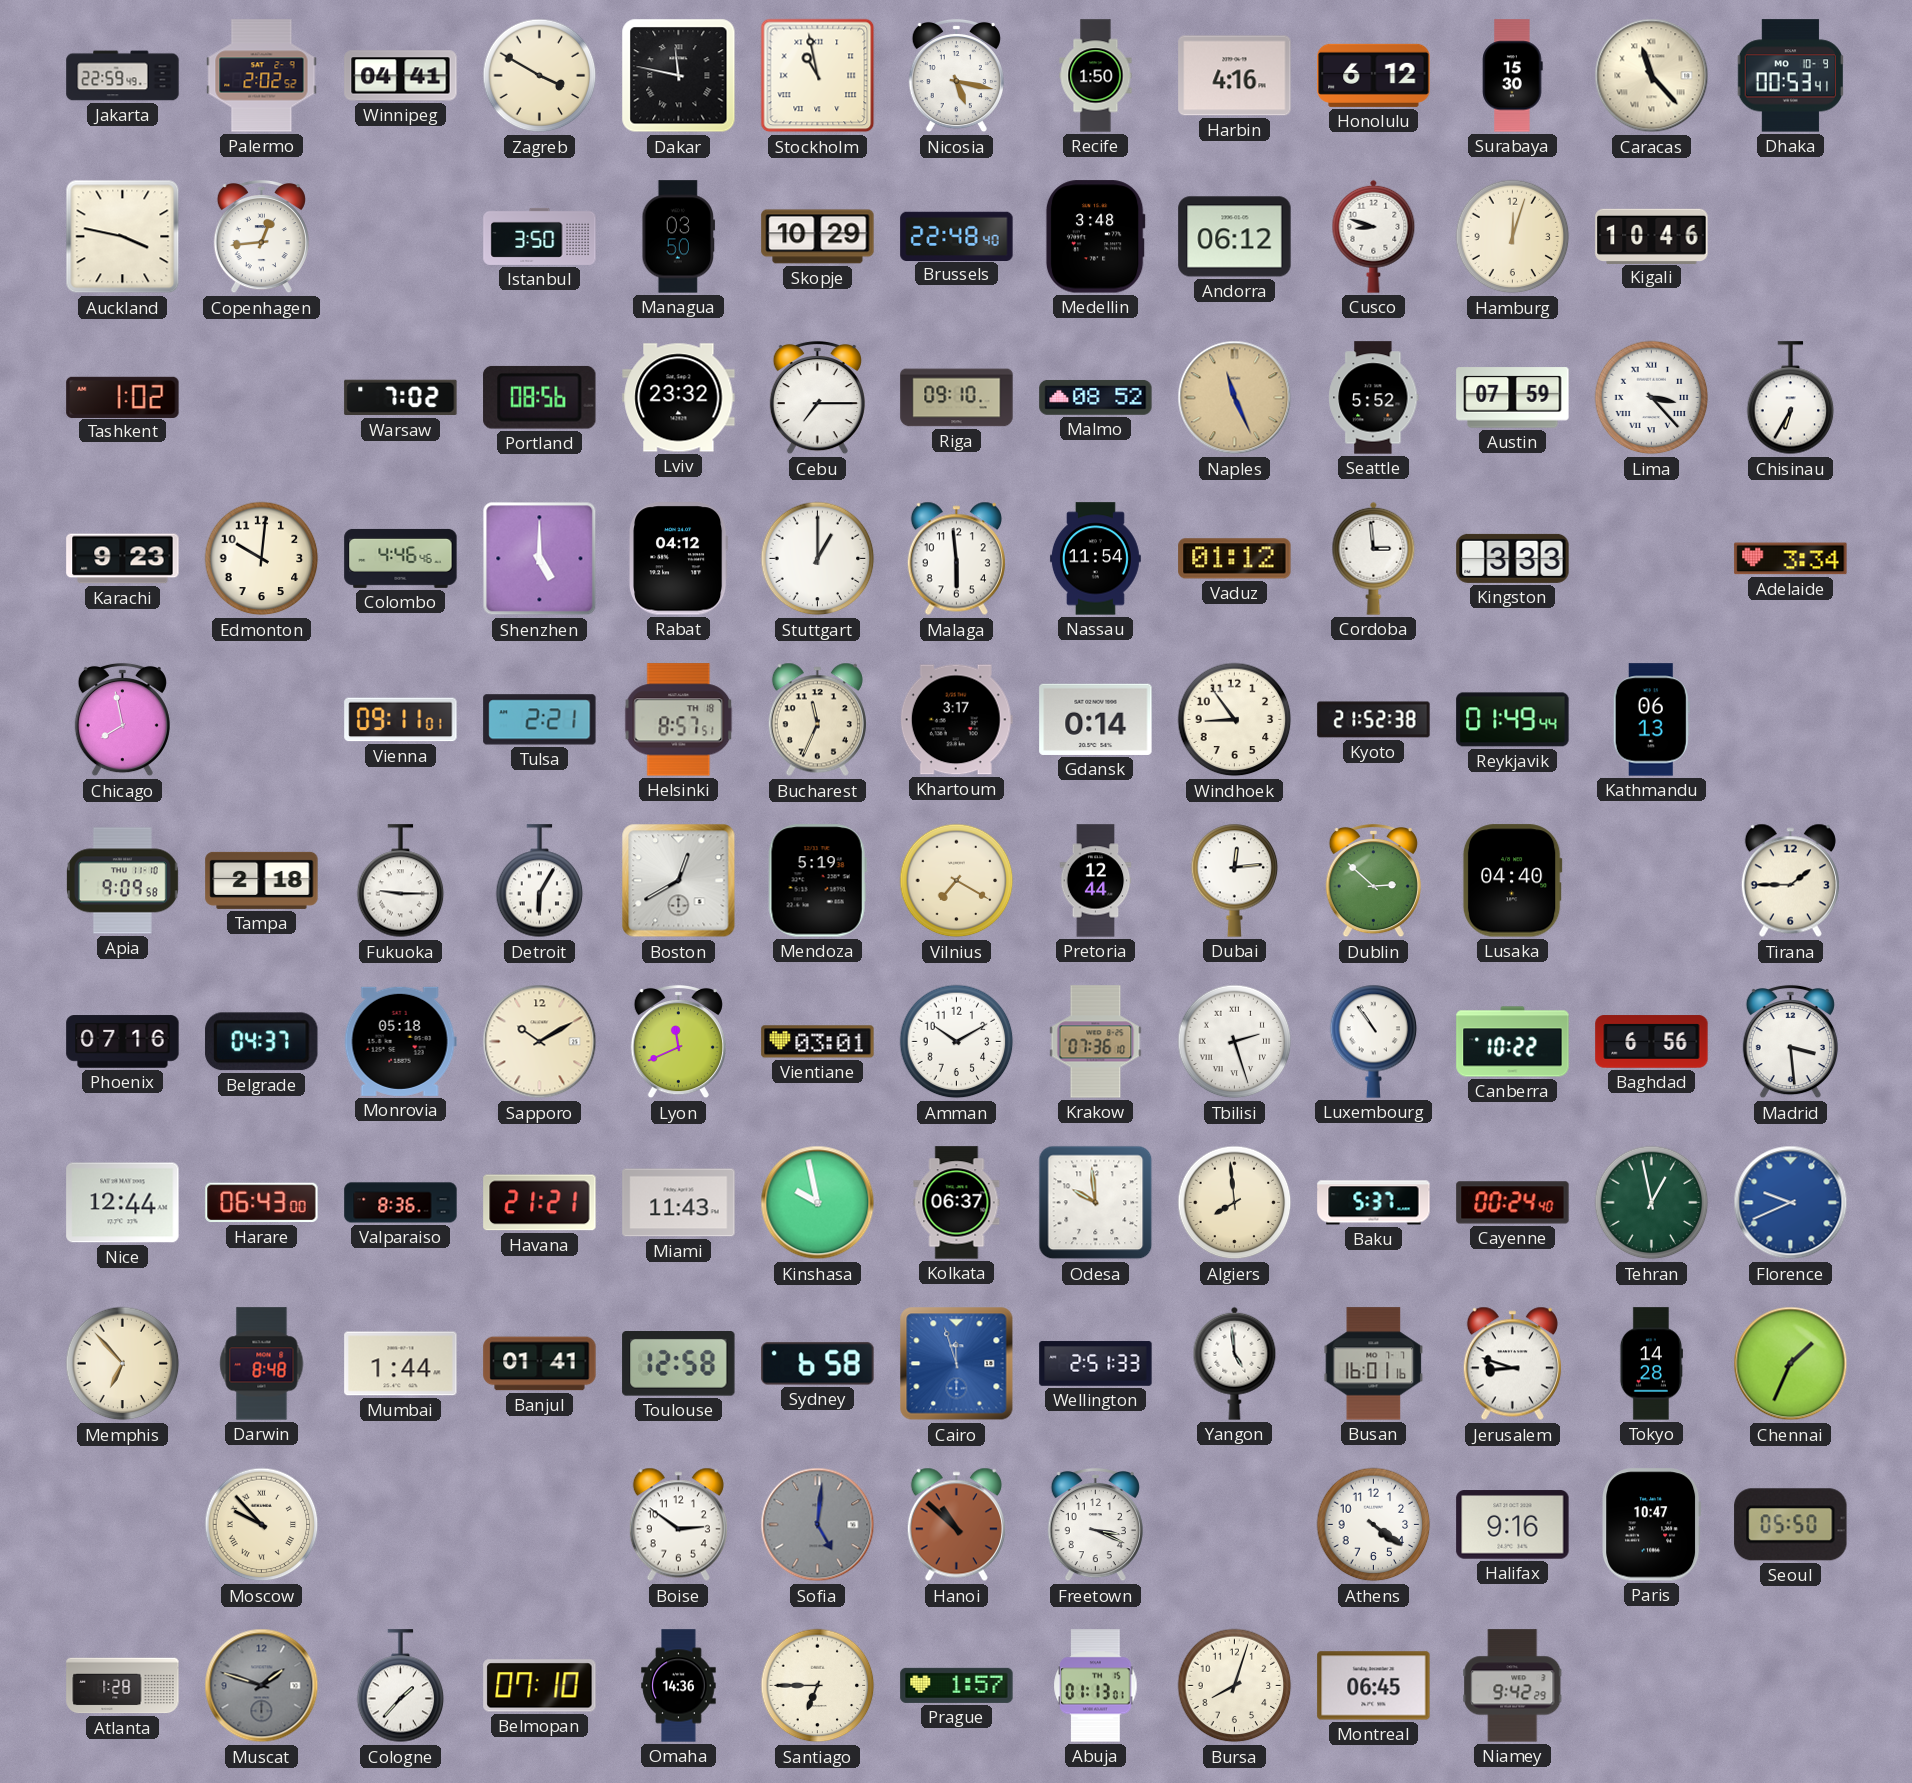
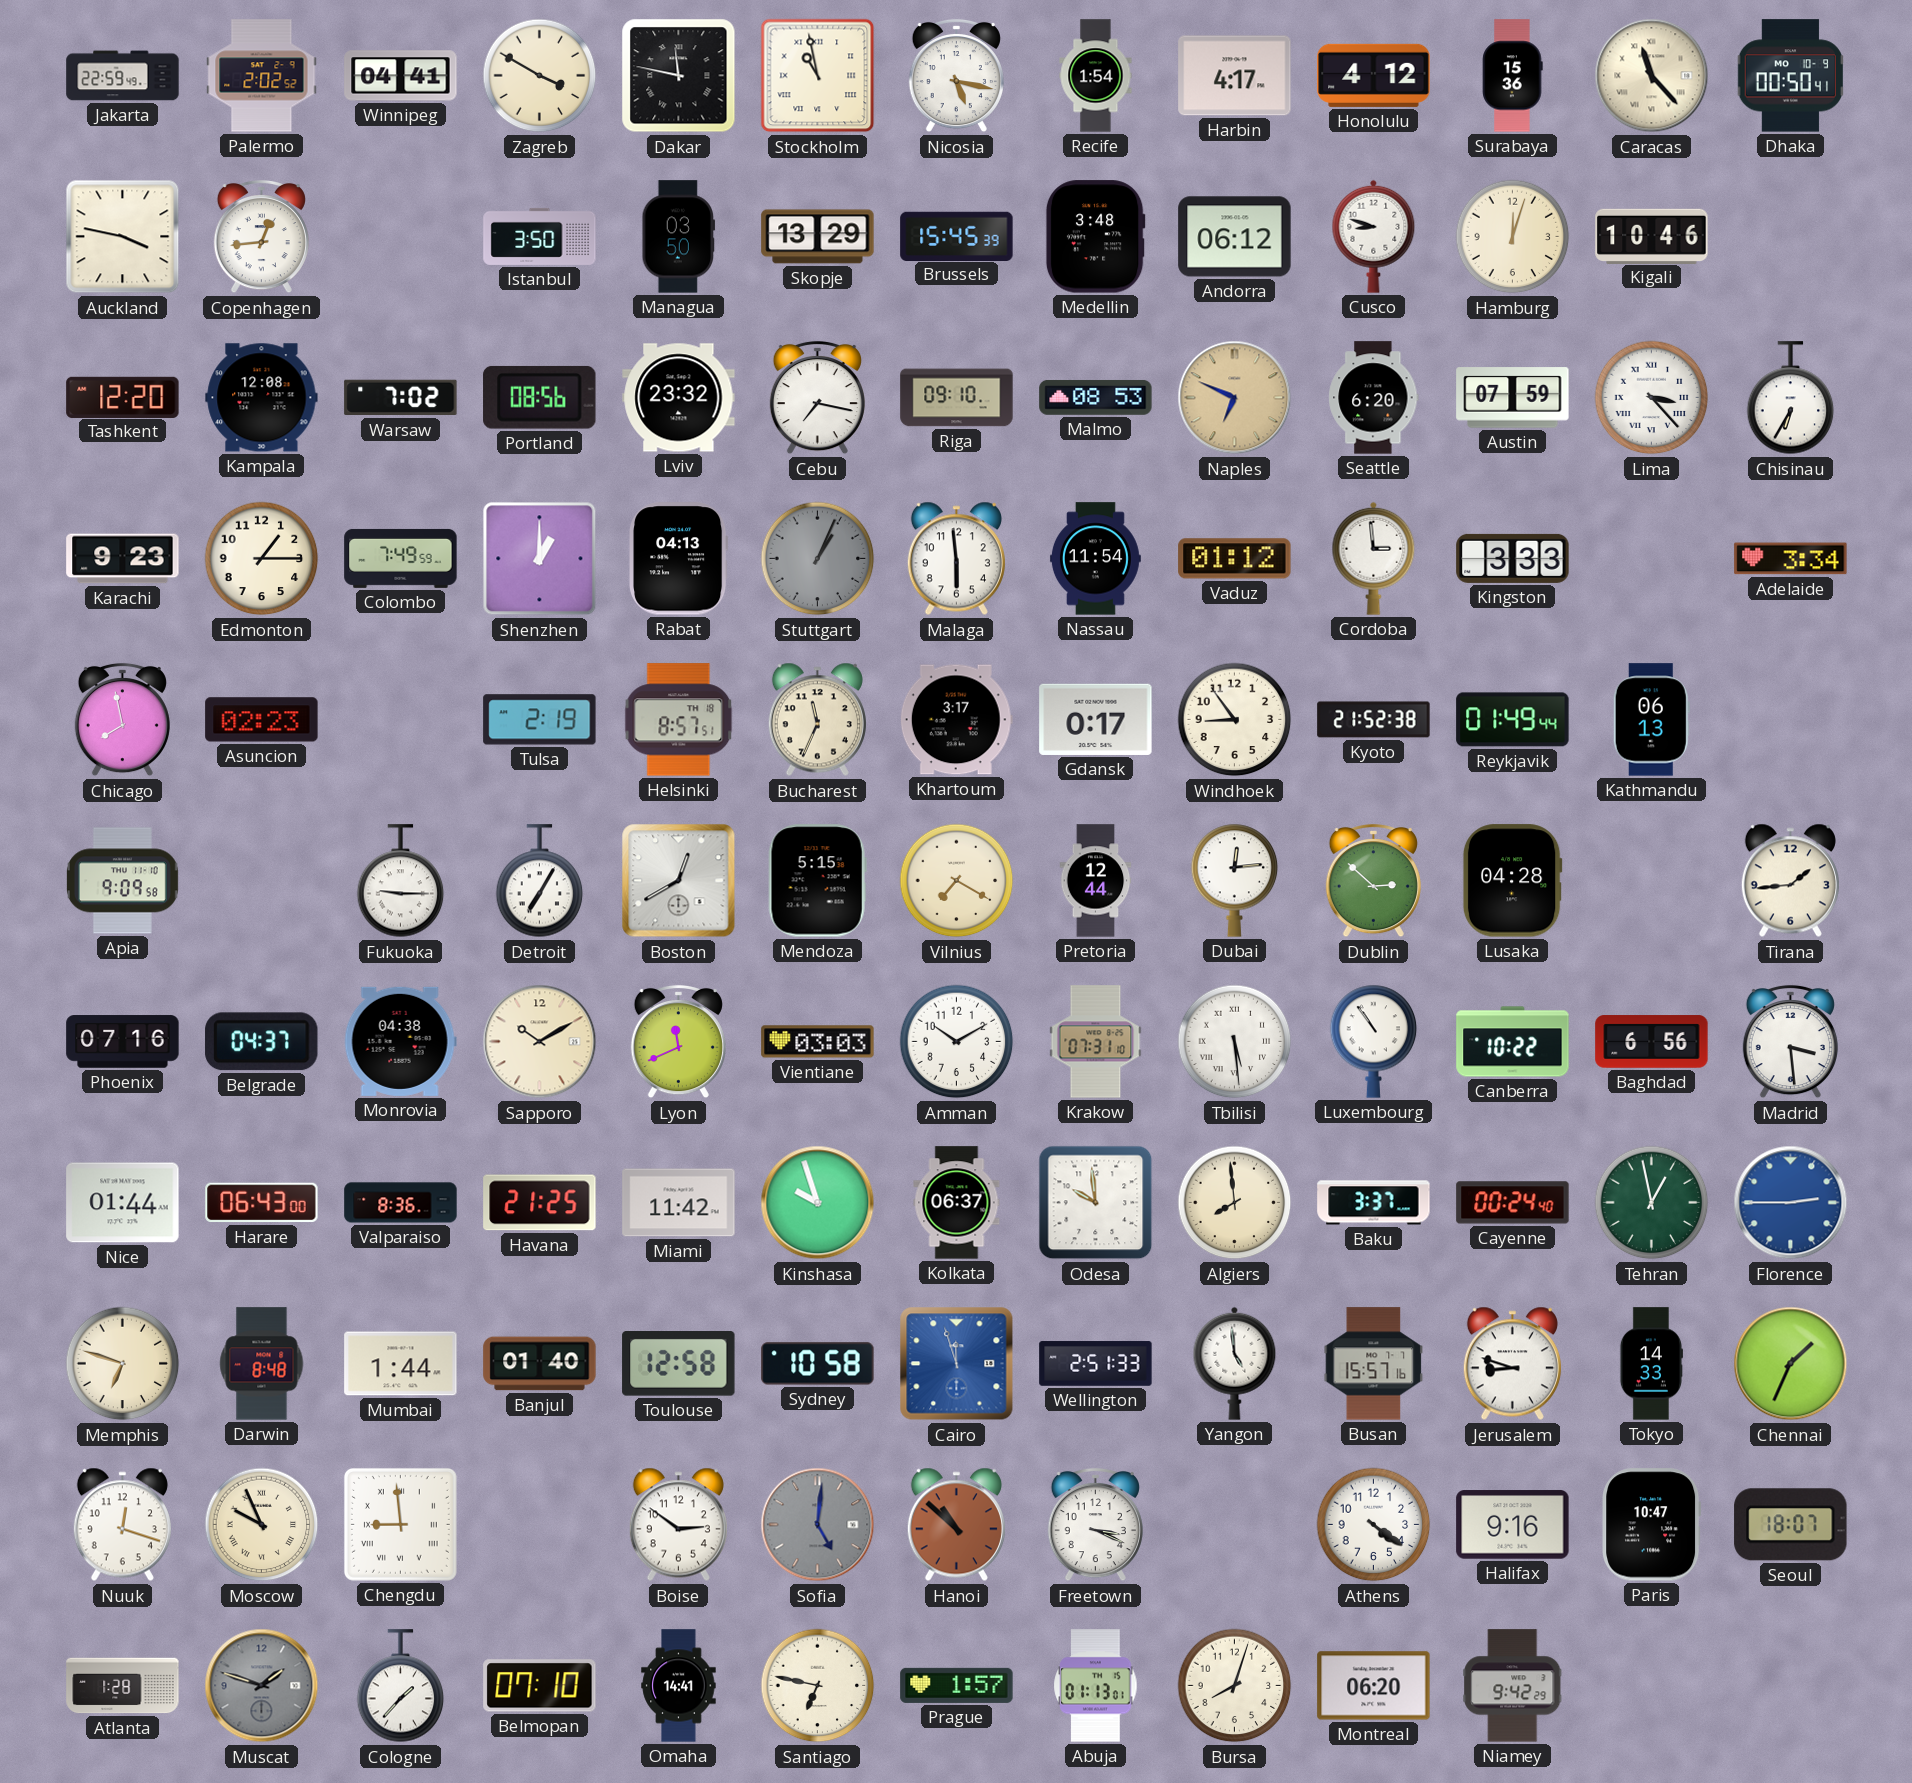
Recife: 1:50 -> 1:54
Harbin: 4:16 -> 4:17
Honolulu: 6:12 -> 4:12
Surabaya: 15:30 -> 15:36
Dhaka: 00:53 -> 00:50
Skopje: 10:29 -> 13:29
Brussels: 22:48 -> 15:45
Tashkent: 1:02 -> 12:20
Kampala: none -> 12:08
Cebu: 7:15 -> 7:17
Malmo: 08:52 -> 08:53
Naples: 11:26 -> 6:49
Seattle: 5:52 -> 6:20
Edmonton: 10:01 -> 1:15
Colombo: 4:46 -> 7:49
Shenzhen: 5:00 -> 1:00
Rabat: 04:12 -> 04:13
Stuttgart: 1:00 -> 1:04
Stuttgart dial: white -> grey
Asuncion: none -> 02:23
Vienna: 09:11 -> none
Tulsa: 2:21 -> 2:19
Gdansk: 0:14 -> 0:17
Tampa: 2:18 -> none
Detroit: 6:05 -> 7:05
Mendoza: 5:19 -> 5:15
Lusaka: 04:40 -> 04:28
Tirana: 1:45 -> 1:44
Monrovia: 05:18 -> 04:38
Vientiane: 03:01 -> 03:03
Krakow: 07:36 -> 07:31
Tbilisi: 2:27 -> 5:29
Nice: 12:44 -> 01:44
Havana: 21:21 -> 21:25
Miami: 11:43 -> 11:42
Kinshasa: 9:58 -> 9:57
Baku: 5:37 -> 3:37
Florence: 9:41 -> 2:45
Memphis: 6:53 -> 6:48
Banjul: 01:41 -> 01:40
Sydney: 6:58 -> 10:58
Busan: 16:01 -> 15:57
Tokyo: 14:28 -> 14:33
Nuuk: none -> 12:18
Moscow: 9:53 -> 9:56
Chengdu: none -> 8:59
Seoul: 05:50 -> 18:07
Omaha: 14:36 -> 14:41
Santiago: 6:45 -> 6:47
Montreal: 06:45 -> 06:20
